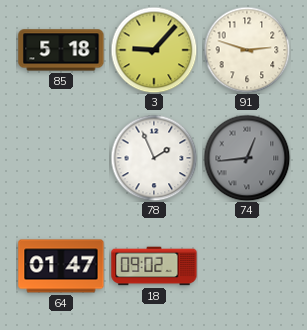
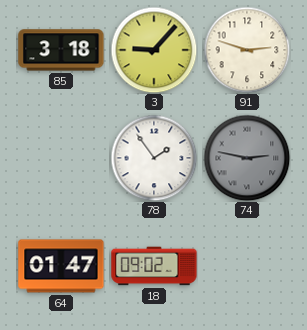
85: 5:18 -> 3:18
78: 1:56 -> 1:54
74: 12:44 -> 2:47
